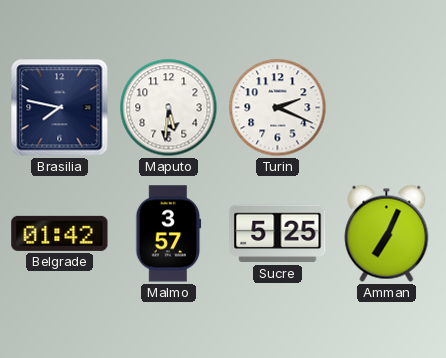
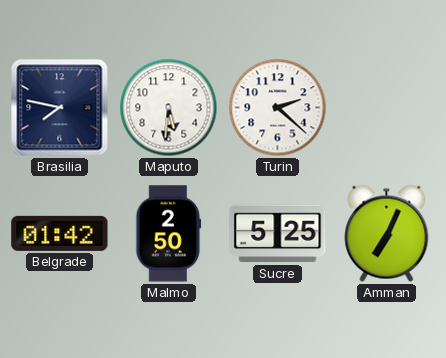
Turin: 2:19 -> 2:22
Malmo: 3:57 -> 2:50
